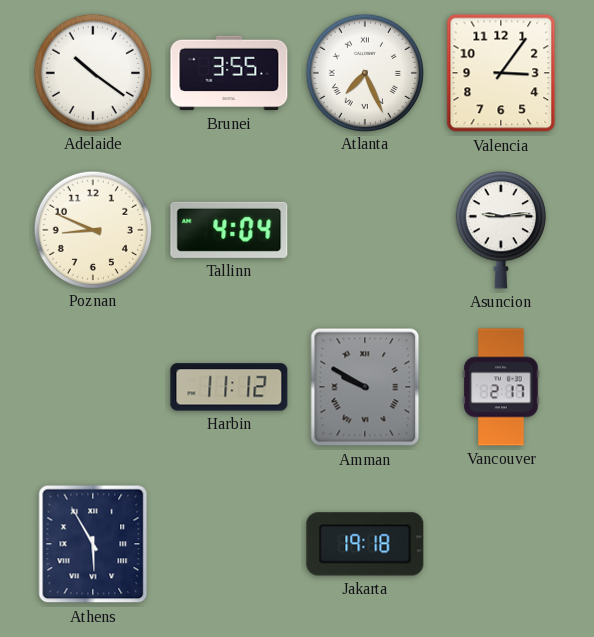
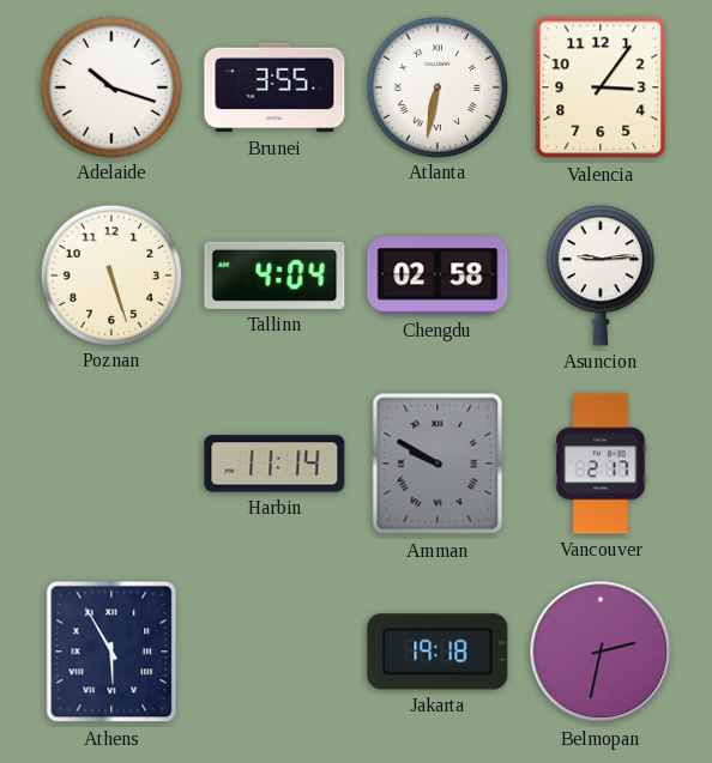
Adelaide: 10:21 -> 10:18
Atlanta: 7:26 -> 6:32
Poznan: 8:49 -> 5:27
Chengdu: none -> 02:58
Harbin: 11:12 -> 11:14
Belmopan: none -> 2:32
